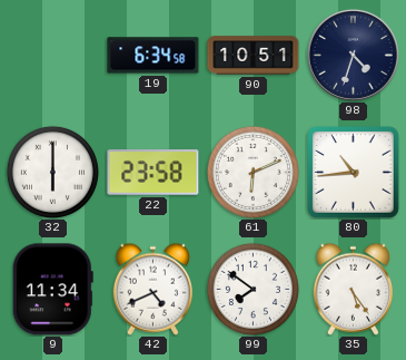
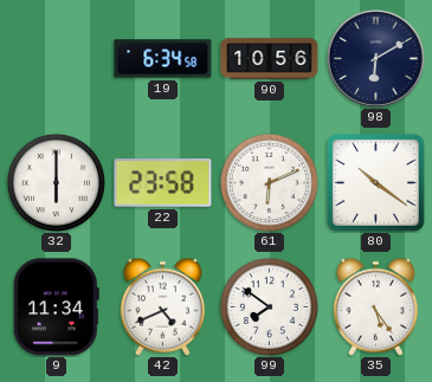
90: 10:51 -> 10:56
98: 4:33 -> 6:10
80: 10:44 -> 10:21
